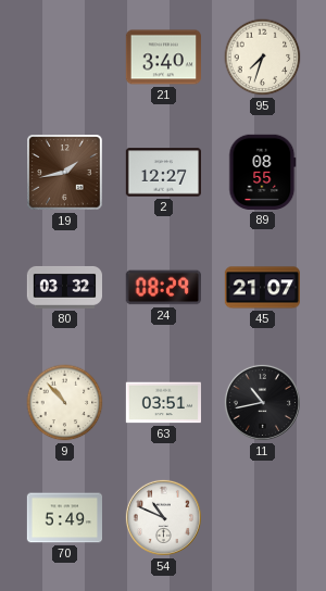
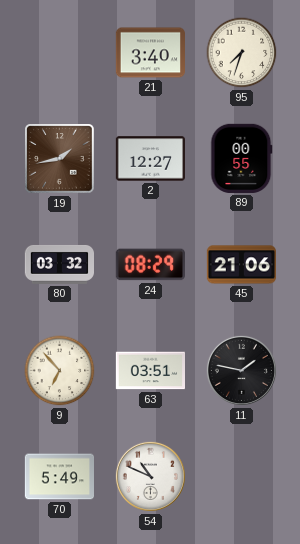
89: 08:55 -> 00:55
45: 21:07 -> 21:06
9: 10:53 -> 6:53
11: 10:43 -> 1:47
